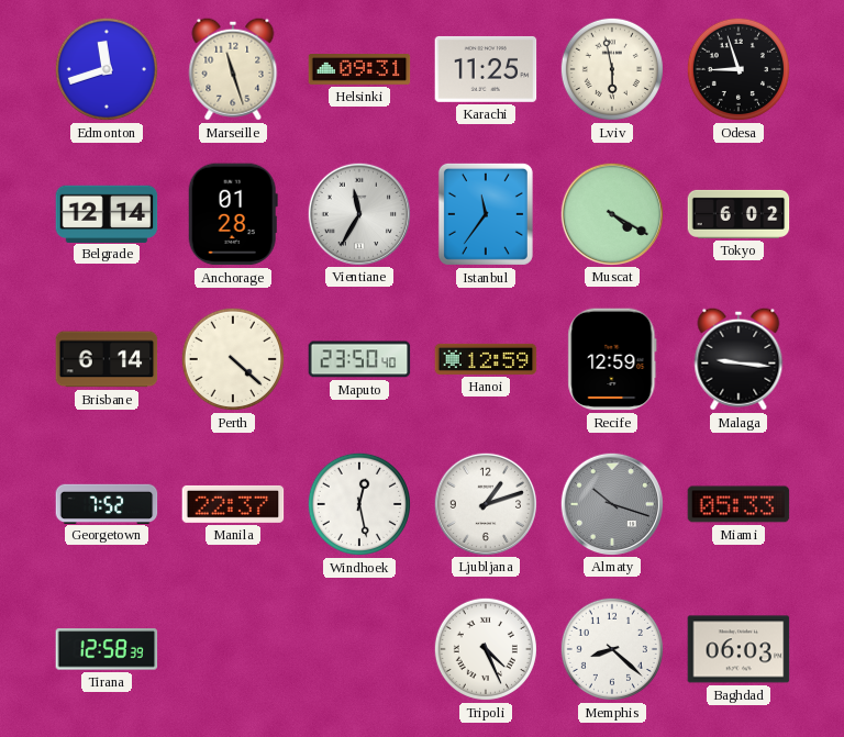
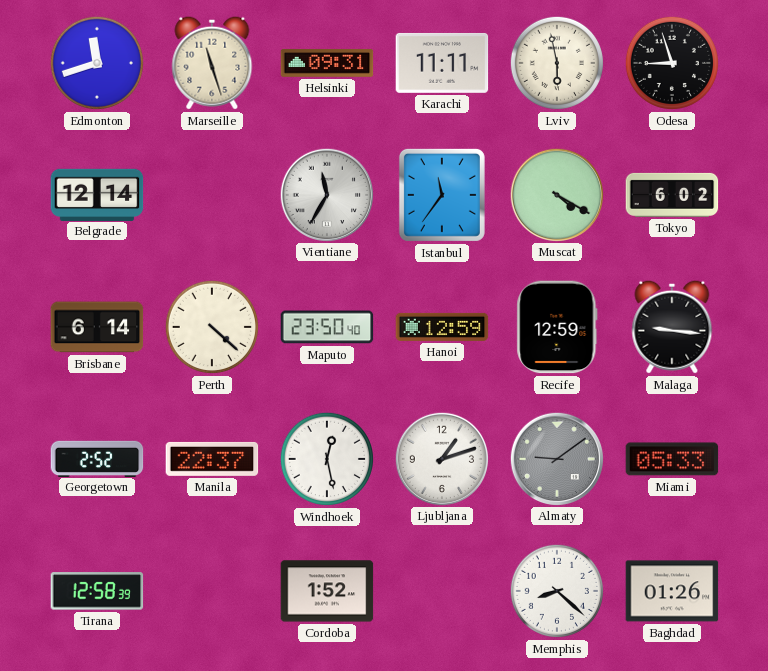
Karachi: 11:25 -> 11:11
Anchorage: 01:28 -> none
Georgetown: 7:52 -> 2:52
Almaty: 10:18 -> 9:09
Cordoba: none -> 1:52
Tripoli: 4:26 -> none
Baghdad: 06:03 -> 01:26
